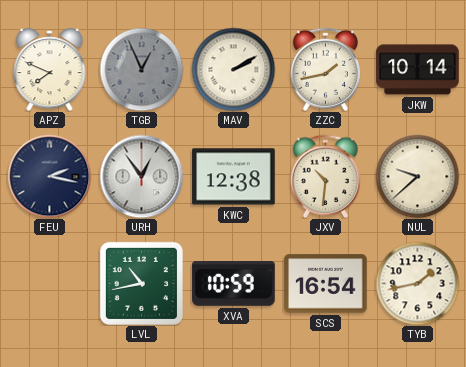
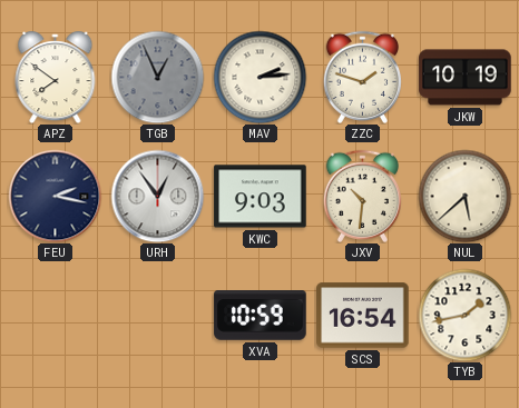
APZ: 7:49 -> 7:51
MAV: 2:10 -> 2:14
ZZC: 1:43 -> 1:48
JKW: 10:14 -> 10:19
KWC: 12:38 -> 9:03
NUL: 9:38 -> 5:38
LVL: 10:43 -> none
